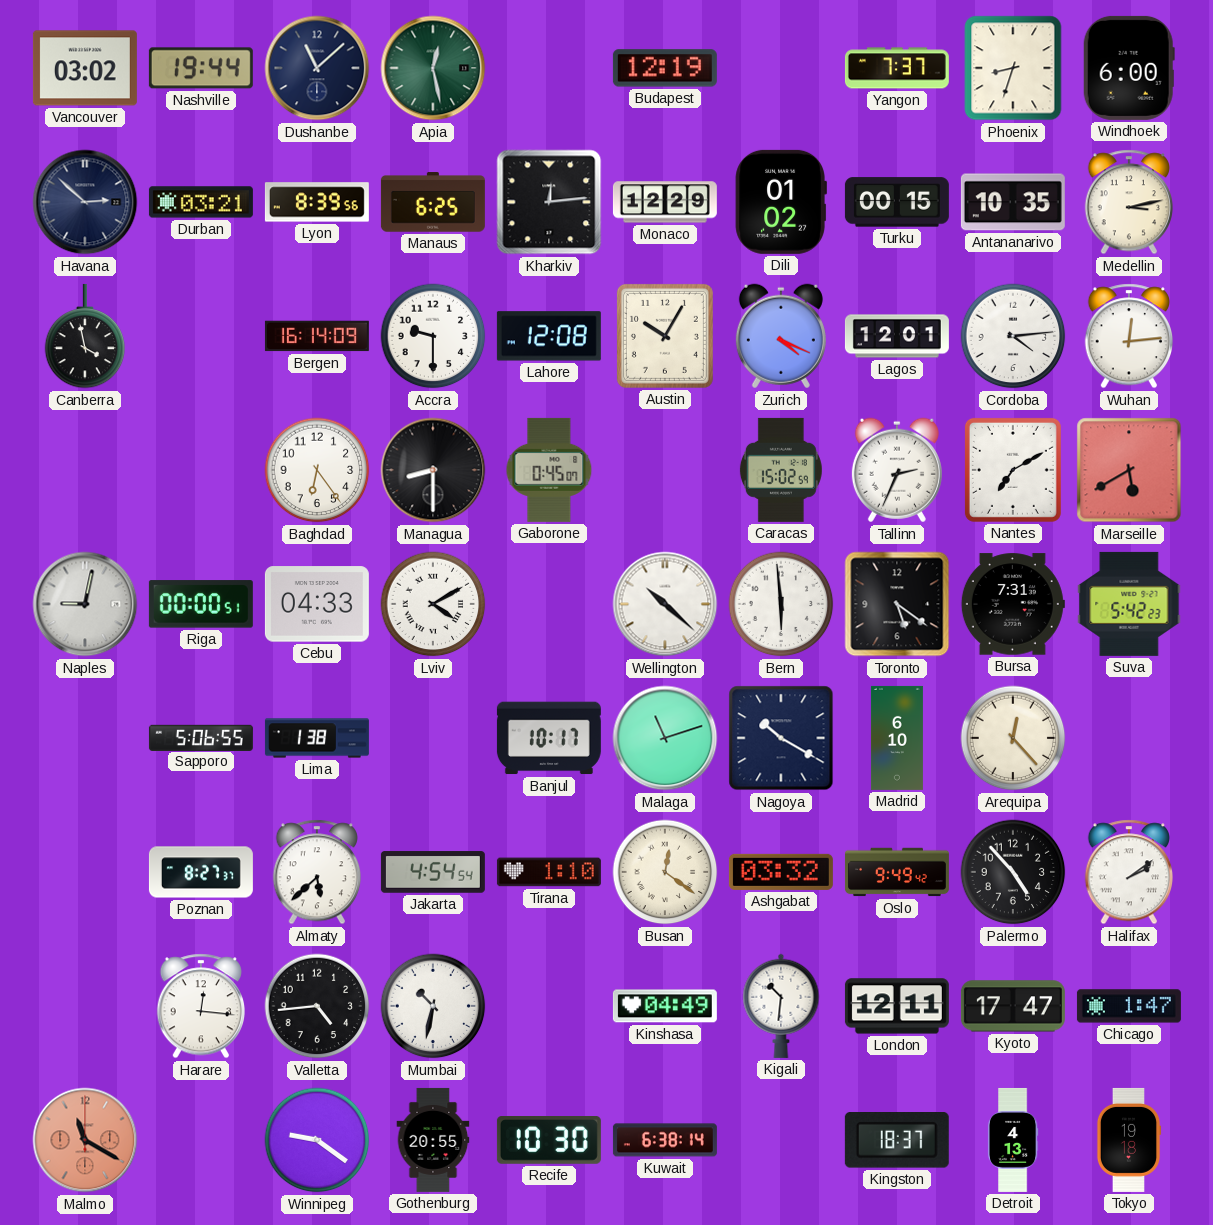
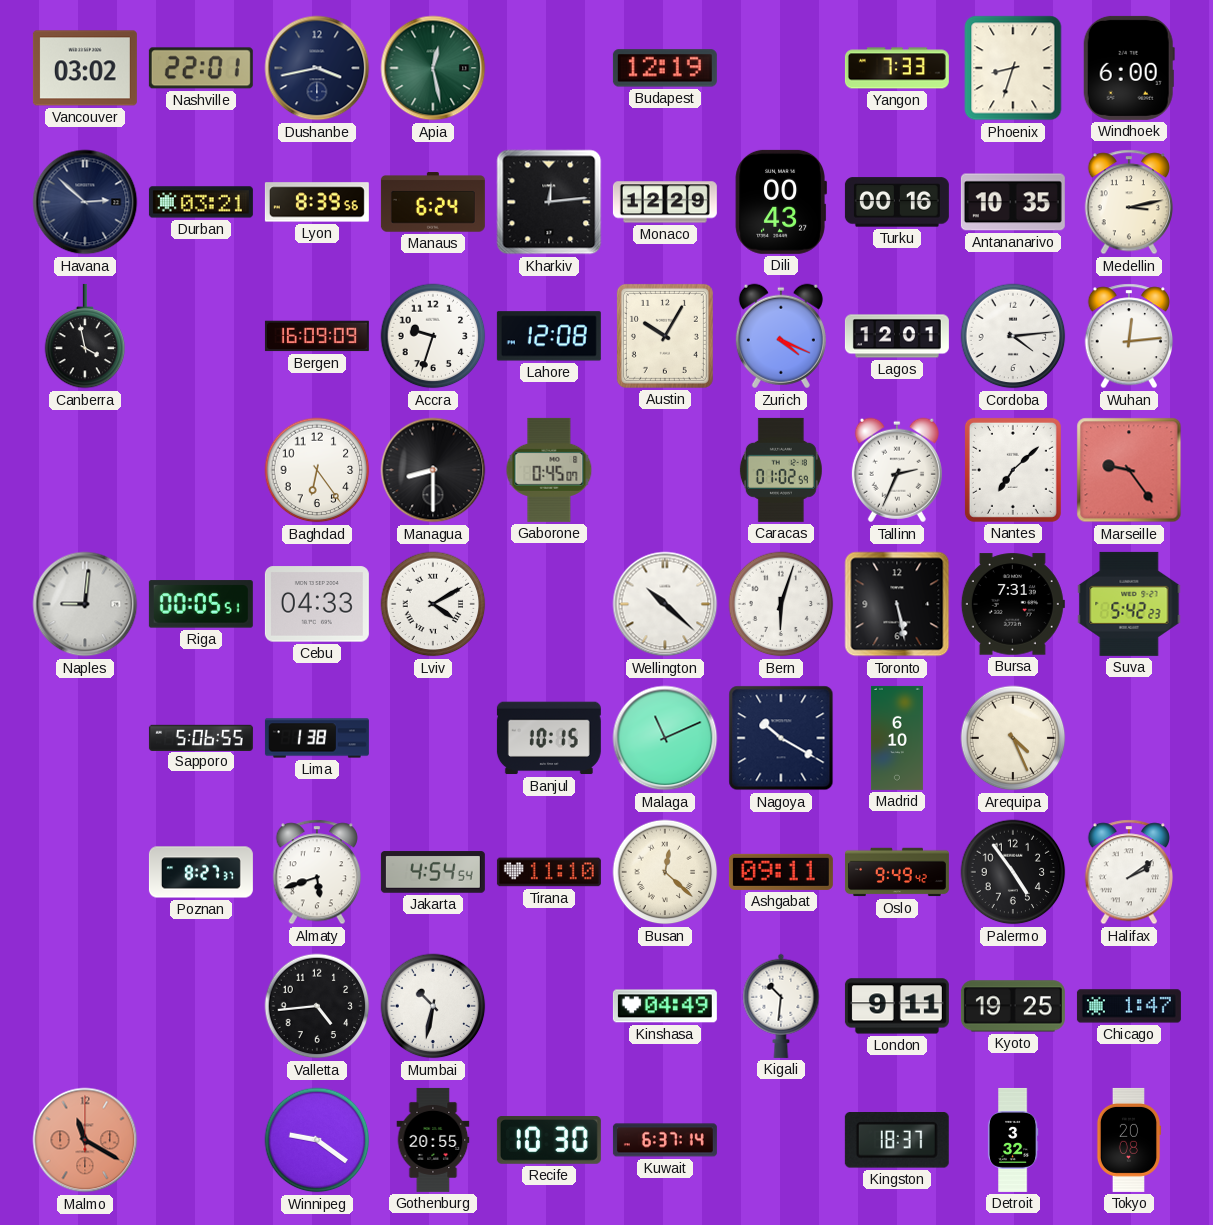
Nashville: 19:44 -> 22:01
Dushanbe: 11:08 -> 3:43
Yangon: 7:37 -> 7:33
Manaus: 6:25 -> 6:24
Dili: 01:02 -> 00:43
Turku: 00:15 -> 00:16
Bergen: 16:14 -> 16:09
Accra: 9:30 -> 9:33
Caracas: 15:02 -> 01:02
Nantes: 7:10 -> 7:08
Marseille: 5:40 -> 9:24
Naples: 9:02 -> 9:01
Riga: 00:00 -> 00:05
Bern: 5:59 -> 6:03
Toronto: 5:21 -> 5:28
Banjul: 10:17 -> 10:15
Malaga: 11:12 -> 11:11
Arequipa: 12:23 -> 4:26
Almaty: 5:38 -> 5:42
Tirana: 1:10 -> 11:10
Busan: 12:21 -> 12:22
Ashgabat: 03:32 -> 09:11
Palermo: 4:53 -> 4:54
Harare: 12:16 -> none
London: 12:11 -> 9:11
Kyoto: 17:47 -> 19:25
Kuwait: 6:38 -> 6:37
Detroit: 4:13 -> 3:32
Tokyo: 19:18 -> 20:08
